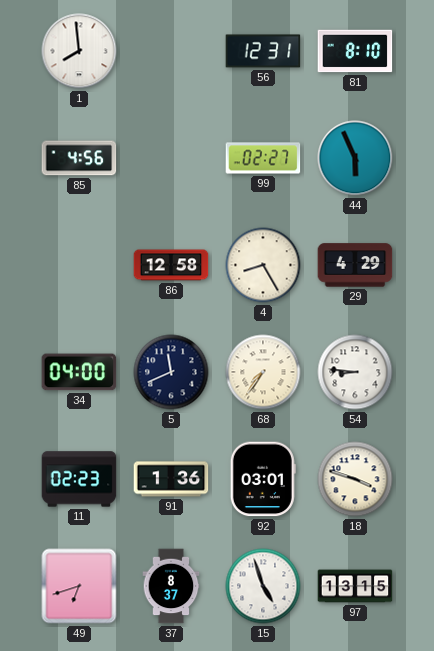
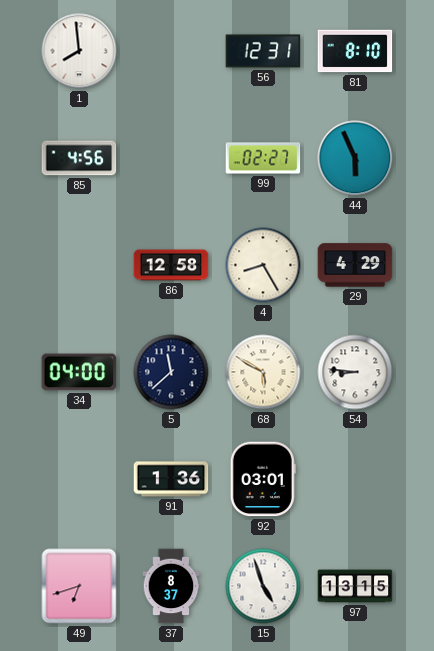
5: 11:41 -> 11:38
68: 7:36 -> 5:50
11: 02:23 -> none
18: 3:48 -> none
